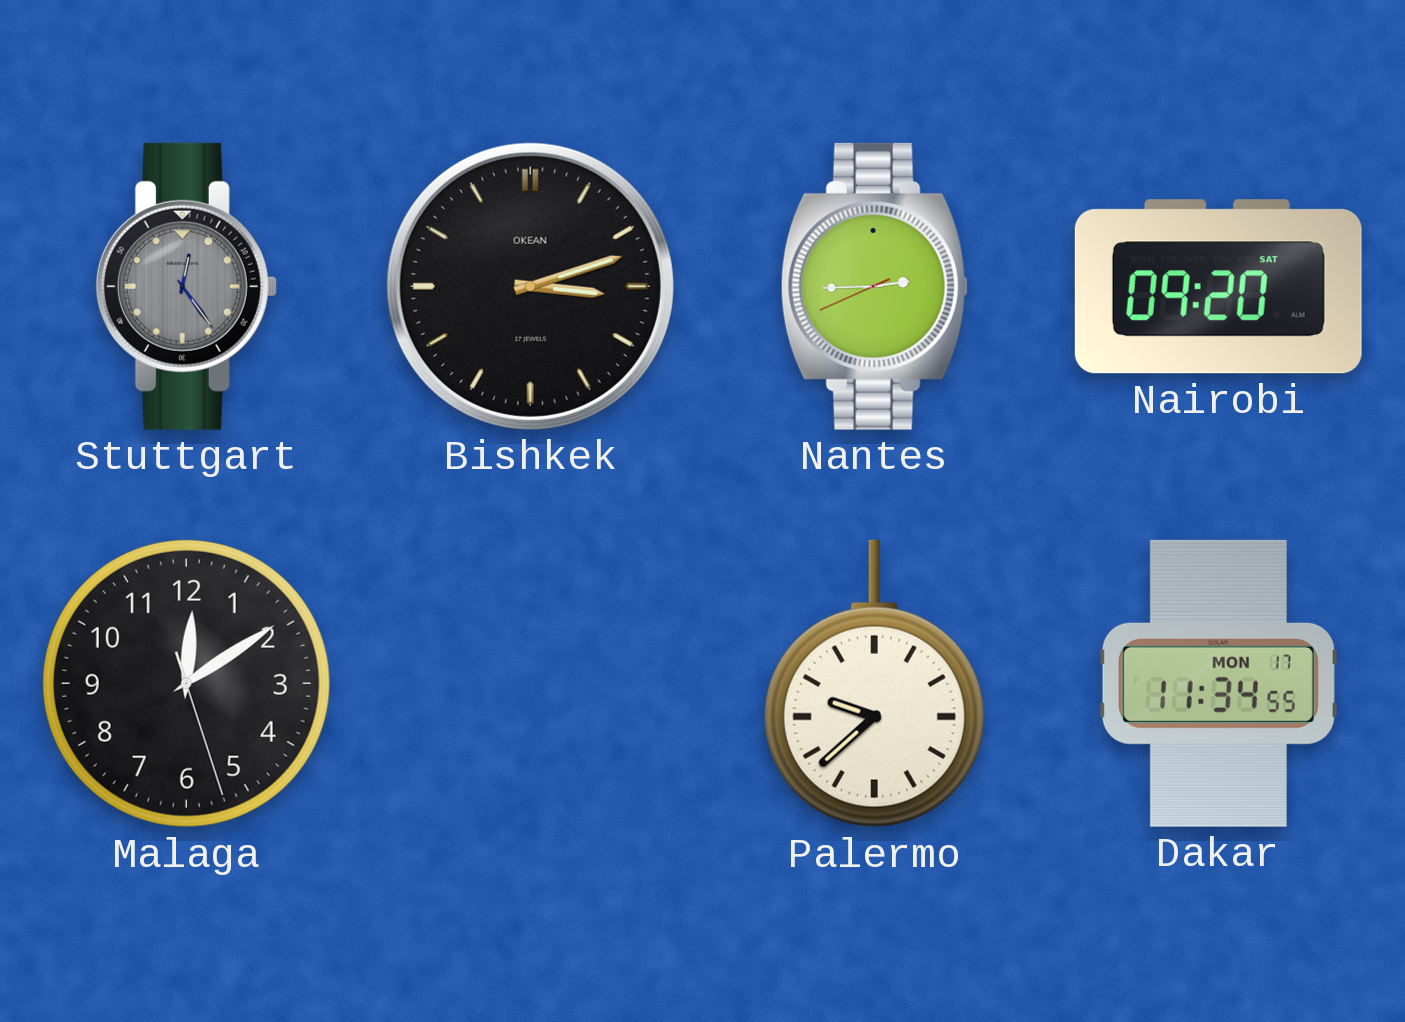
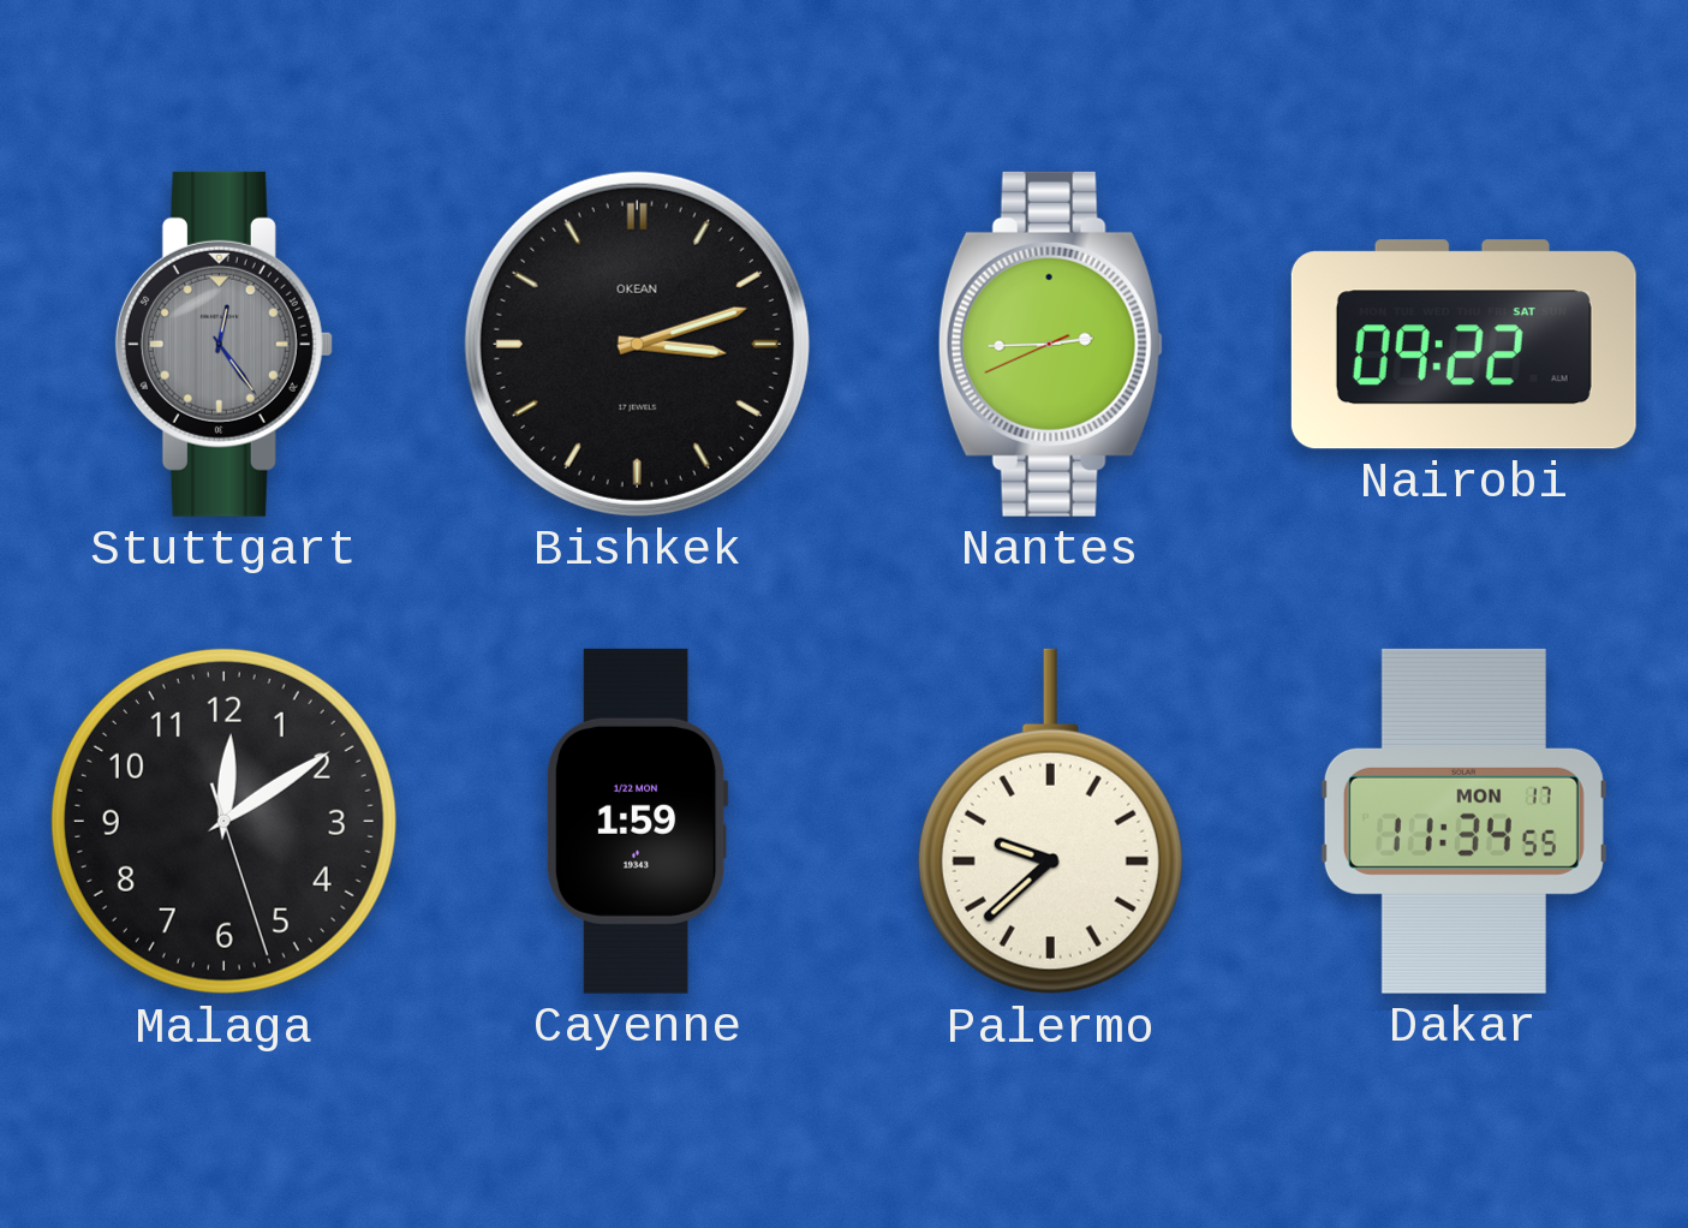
Nairobi: 09:20 -> 09:22
Cayenne: none -> 1:59
